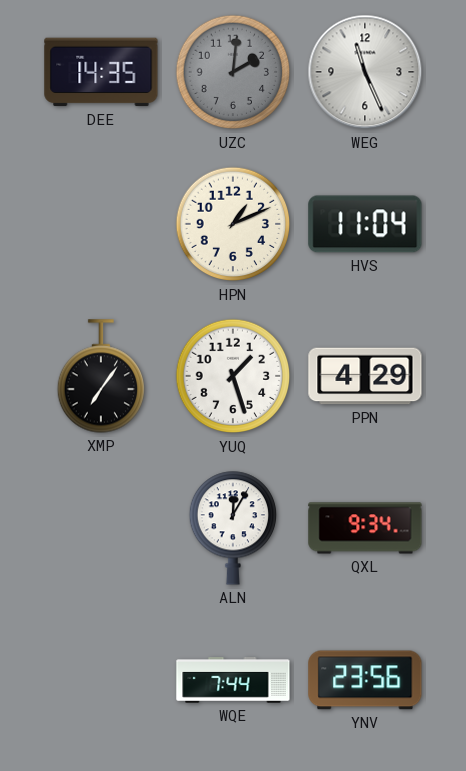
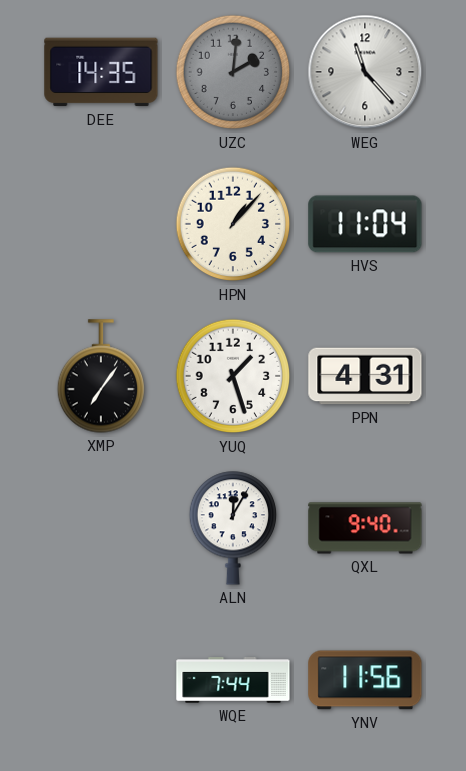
WEG: 11:26 -> 11:23
HPN: 1:11 -> 1:07
PPN: 4:29 -> 4:31
QXL: 9:34 -> 9:40
YNV: 23:56 -> 11:56
